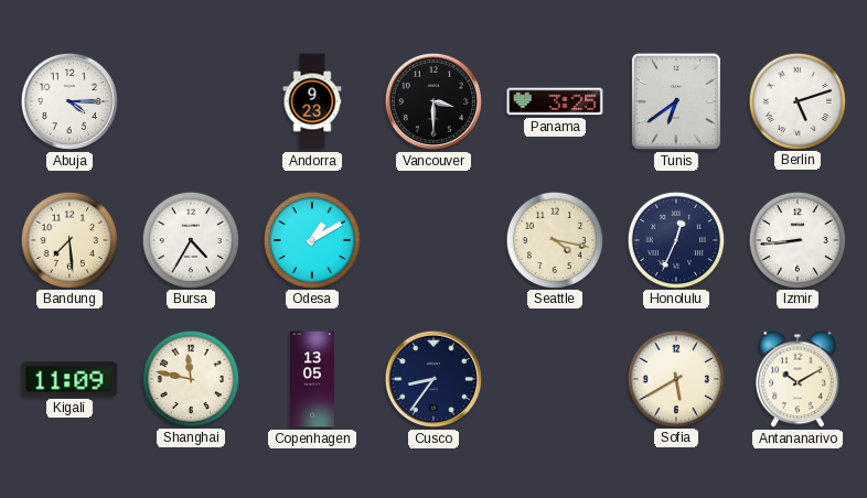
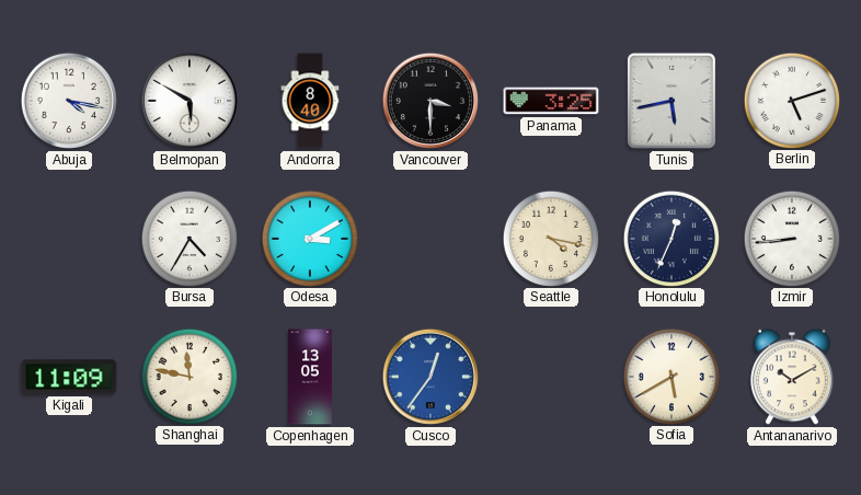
Abuja: 4:15 -> 4:17
Belmopan: none -> 5:50
Andorra: 9:23 -> 8:40
Tunis: 6:39 -> 5:43
Bandung: 7:29 -> none
Odesa: 1:10 -> 3:10
Cusco: 8:36 -> 12:36
Cusco dial: navy -> blue
